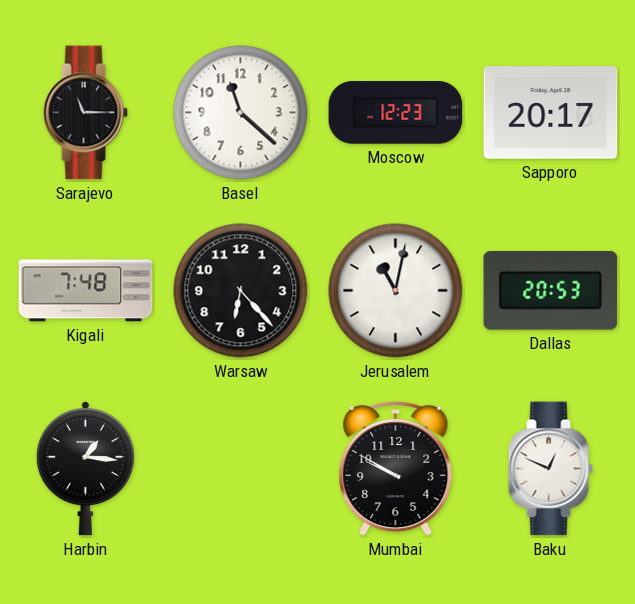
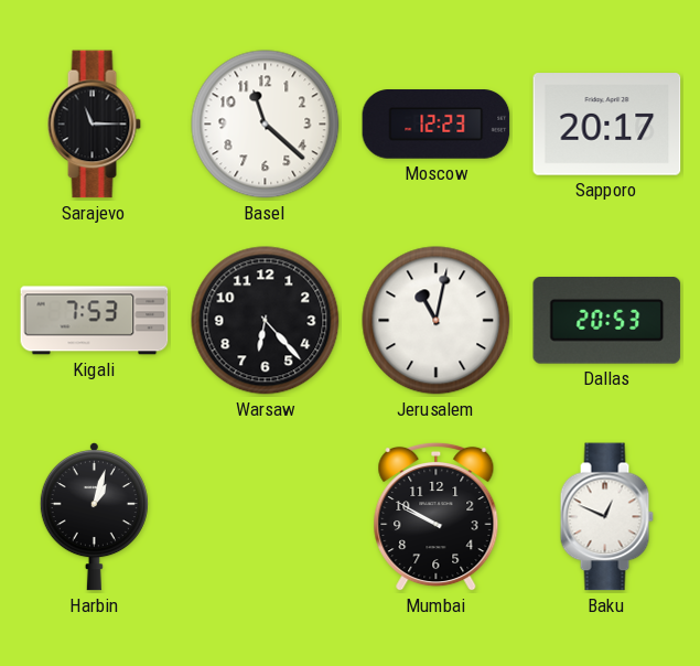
Kigali: 7:48 -> 7:53
Harbin: 1:16 -> 1:03
